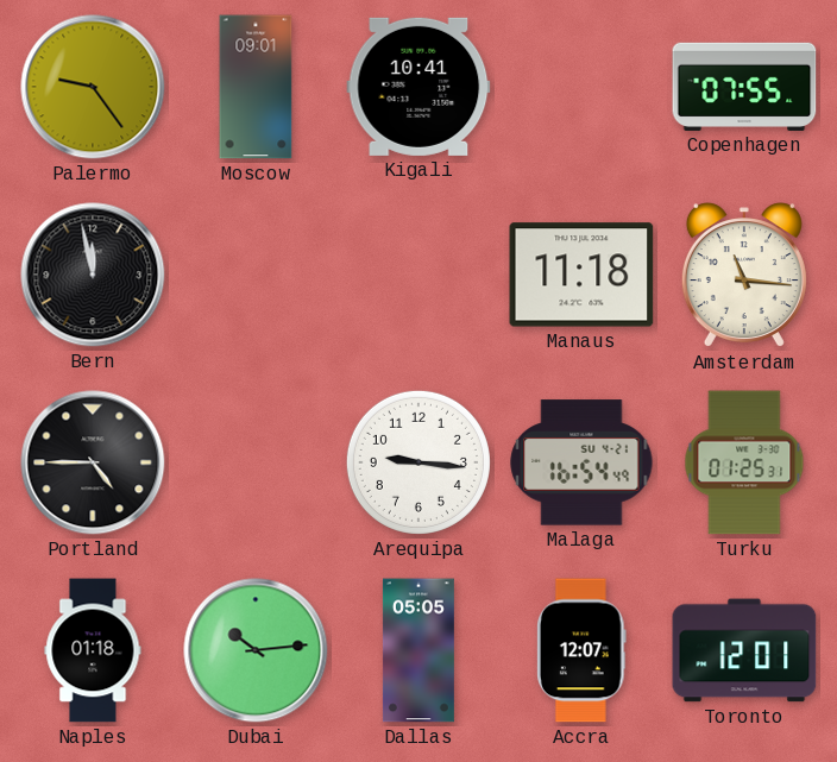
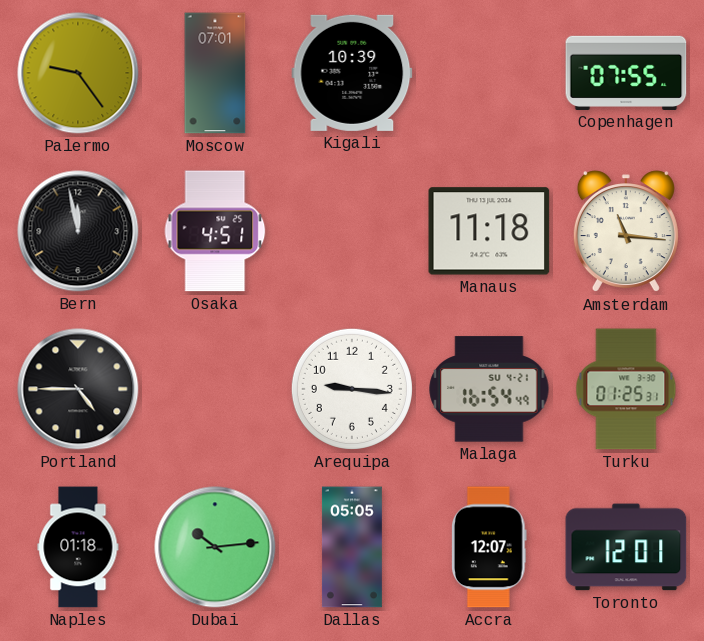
Moscow: 09:01 -> 07:01
Kigali: 10:41 -> 10:39
Osaka: none -> 4:51
